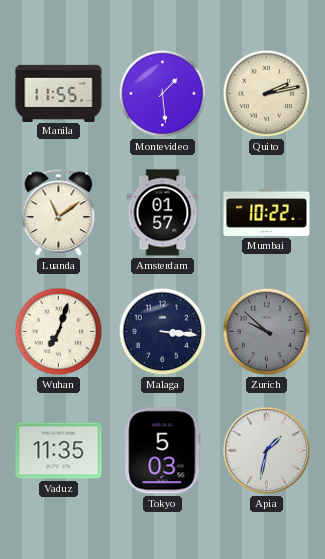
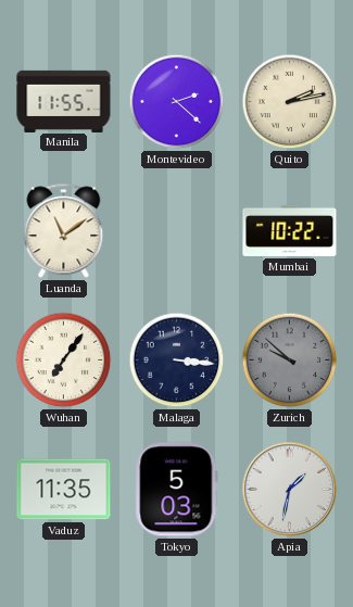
Montevideo: 1:29 -> 2:22
Amsterdam: 01:57 -> none
Wuhan: 7:03 -> 7:06
